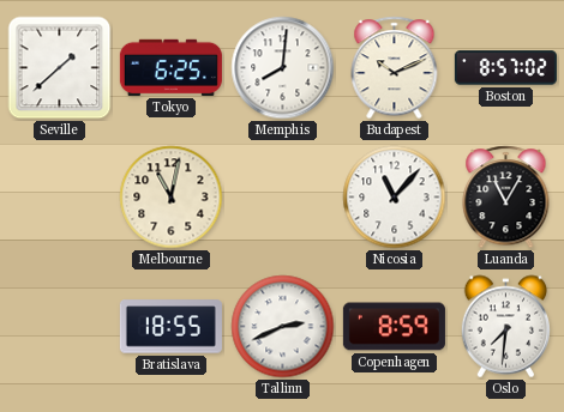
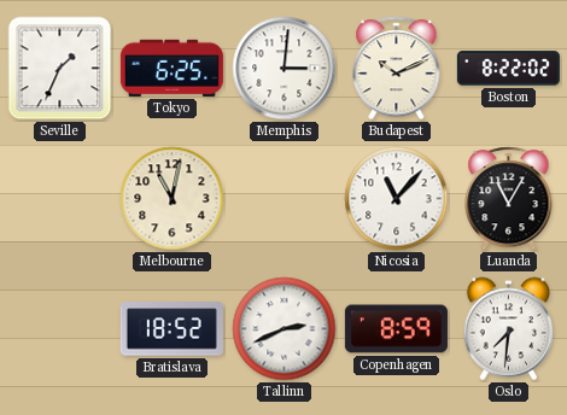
Seville: 1:38 -> 1:34
Memphis: 8:01 -> 3:01
Boston: 8:57 -> 8:22
Bratislava: 18:55 -> 18:52
